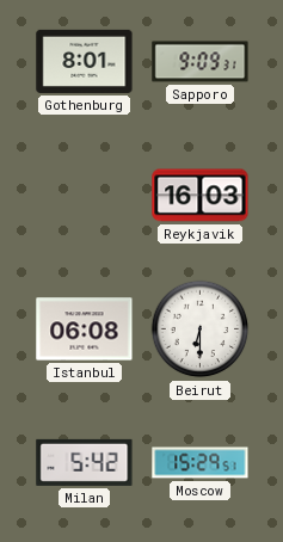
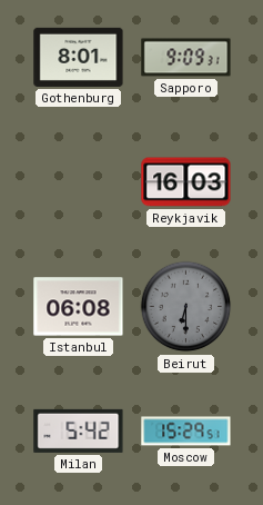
Beirut dial: white -> grey
